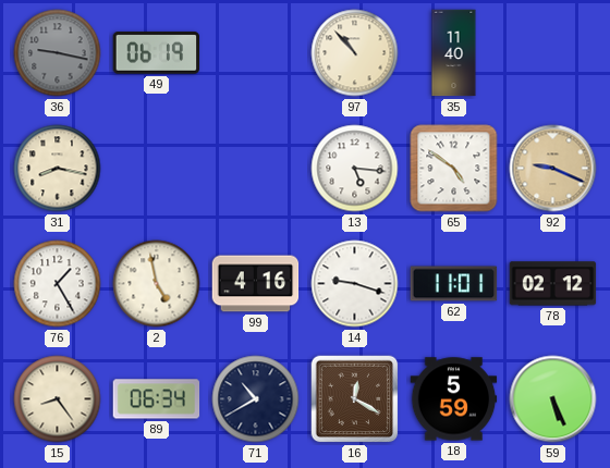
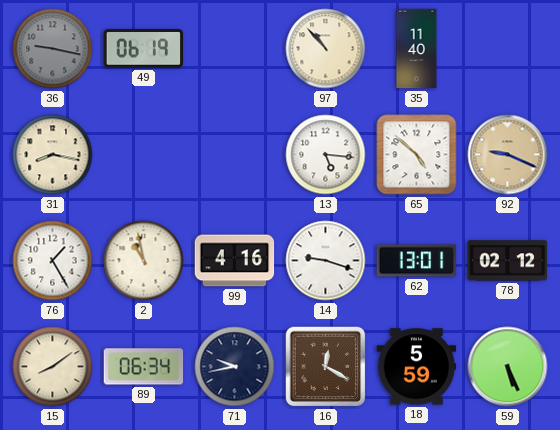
65: 4:51 -> 4:52
2: 4:58 -> 10:58
62: 11:01 -> 13:01
15: 8:24 -> 8:09
71: 10:40 -> 9:43
